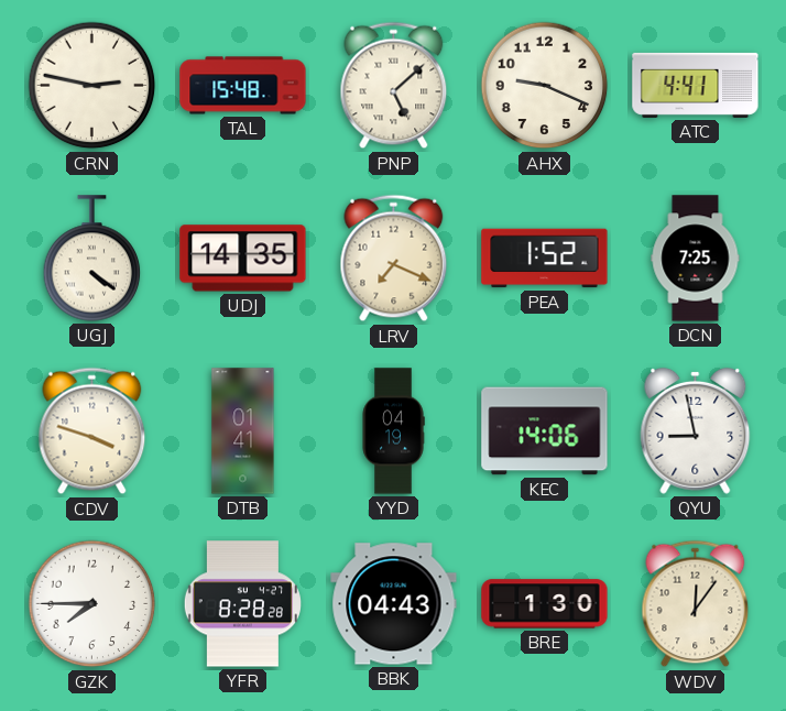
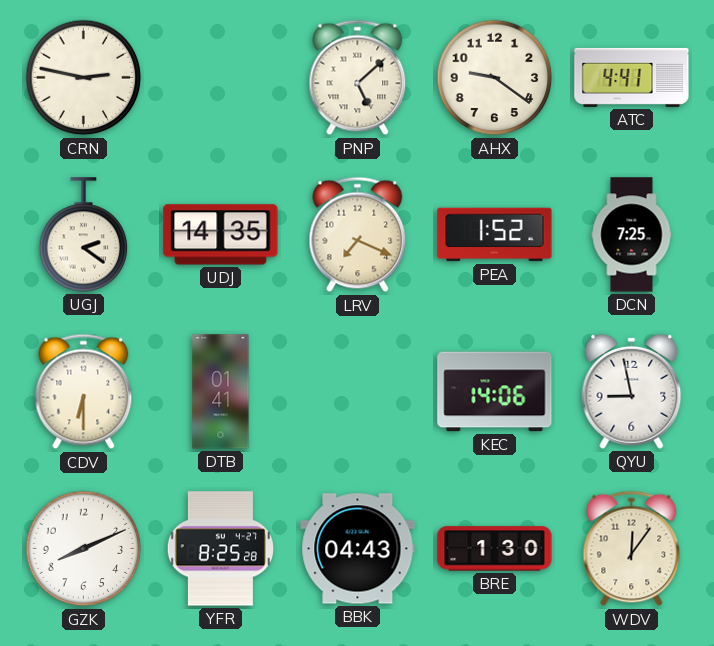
TAL: 15:48 -> none
AHX: 9:19 -> 9:21
UGJ: 4:21 -> 2:21
CDV: 3:48 -> 6:30
YYD: 04:19 -> none
GZK: 7:45 -> 8:11
YFR: 8:28 -> 8:25
